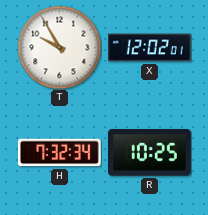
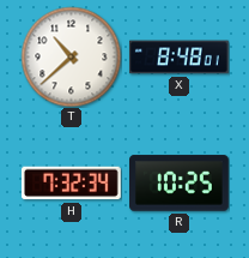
T: 9:55 -> 10:38
X: 12:02 -> 8:48
